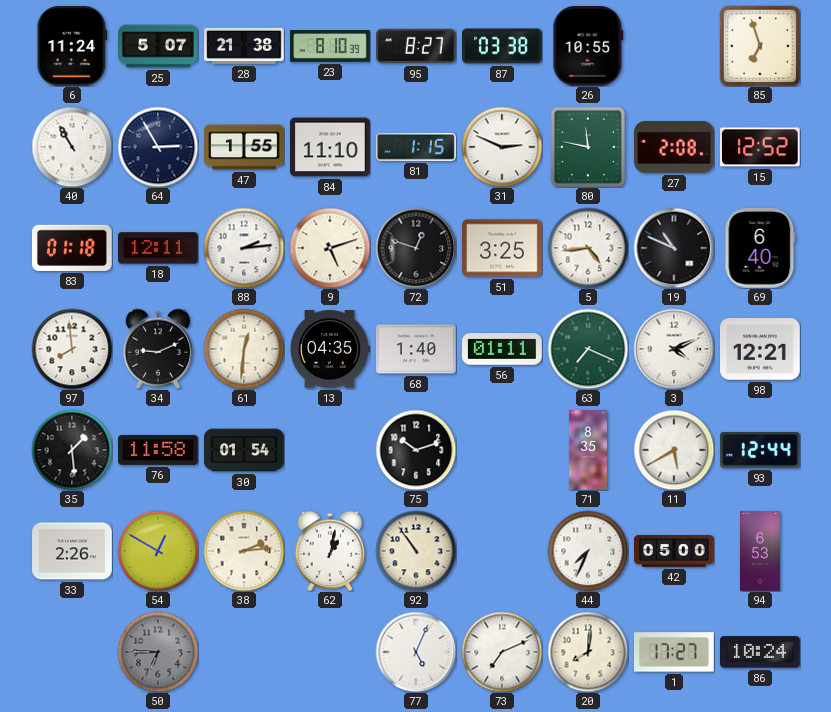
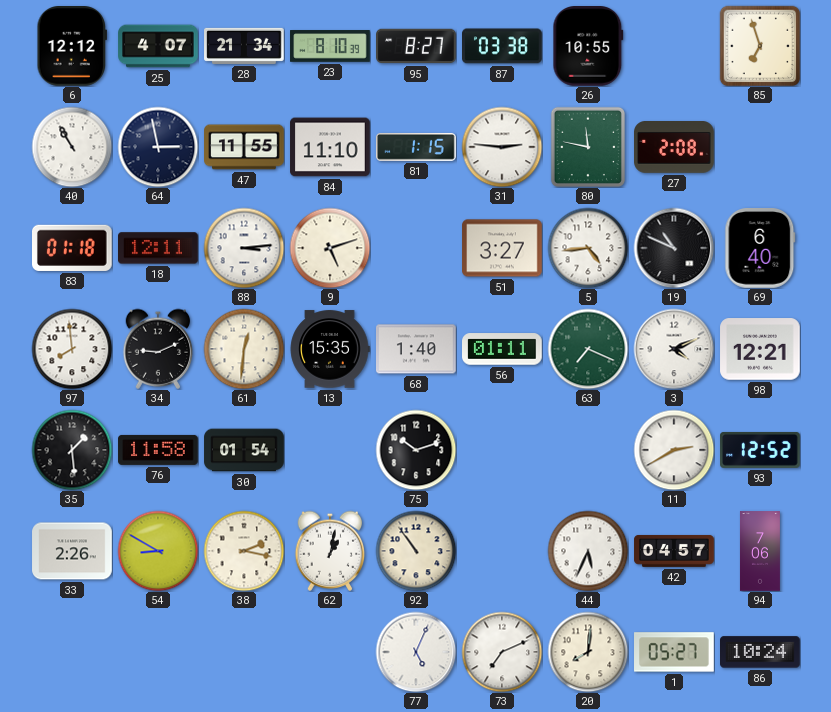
6: 11:24 -> 12:12
25: 5:07 -> 4:07
28: 21:38 -> 21:34
64: 2:55 -> 2:58
47: 1:55 -> 11:55
31: 2:49 -> 2:46
15: 12:52 -> none
88: 2:14 -> 3:14
72: 12:48 -> none
51: 3:25 -> 3:27
13: 04:35 -> 15:35
71: 8:35 -> none
11: 5:40 -> 2:40
93: 12:44 -> 12:52
54: 12:50 -> 8:50
38: 2:14 -> 2:17
44: 7:34 -> 5:34
42: 05:00 -> 04:57
94: 6:53 -> 7:06
50: 6:45 -> none
1: 17:27 -> 05:27
